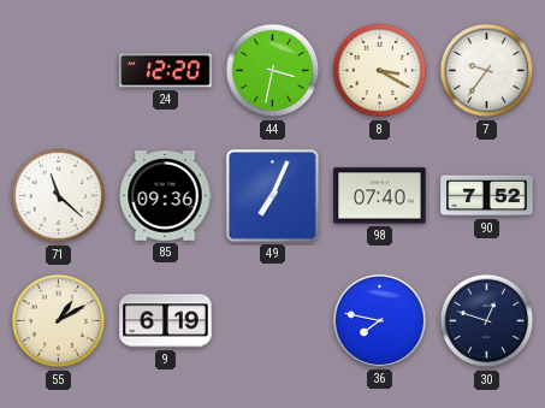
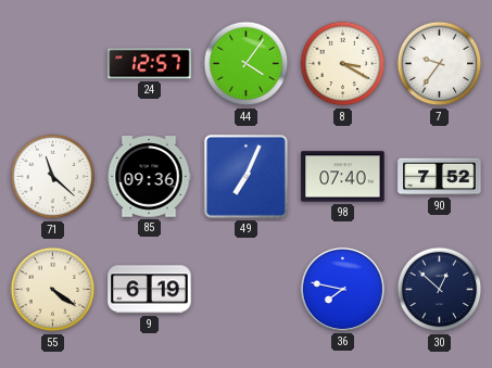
24: 12:20 -> 12:57
44: 3:32 -> 4:06
55: 1:10 -> 4:21
30: 12:48 -> 12:52
